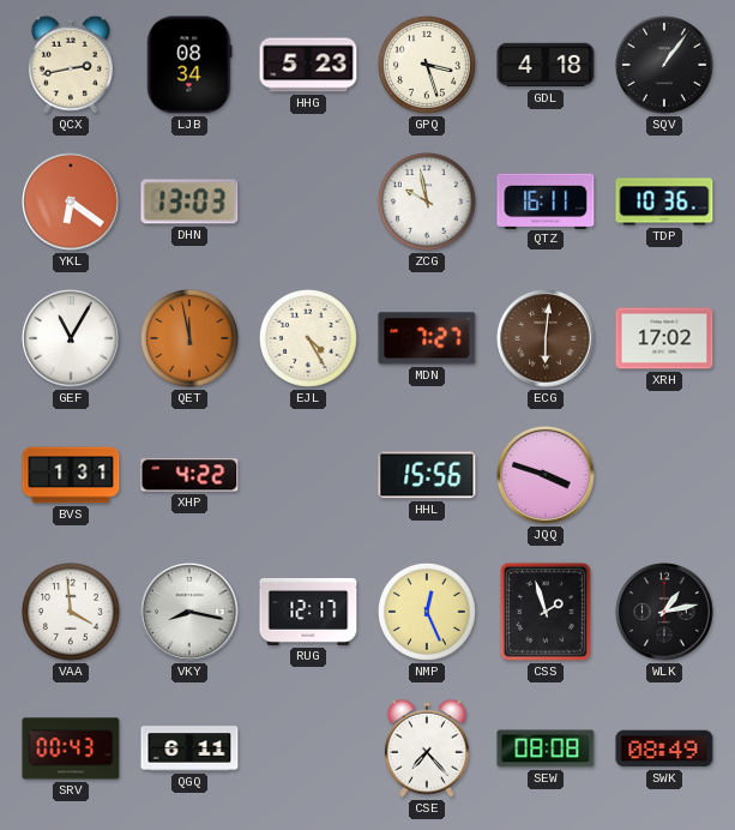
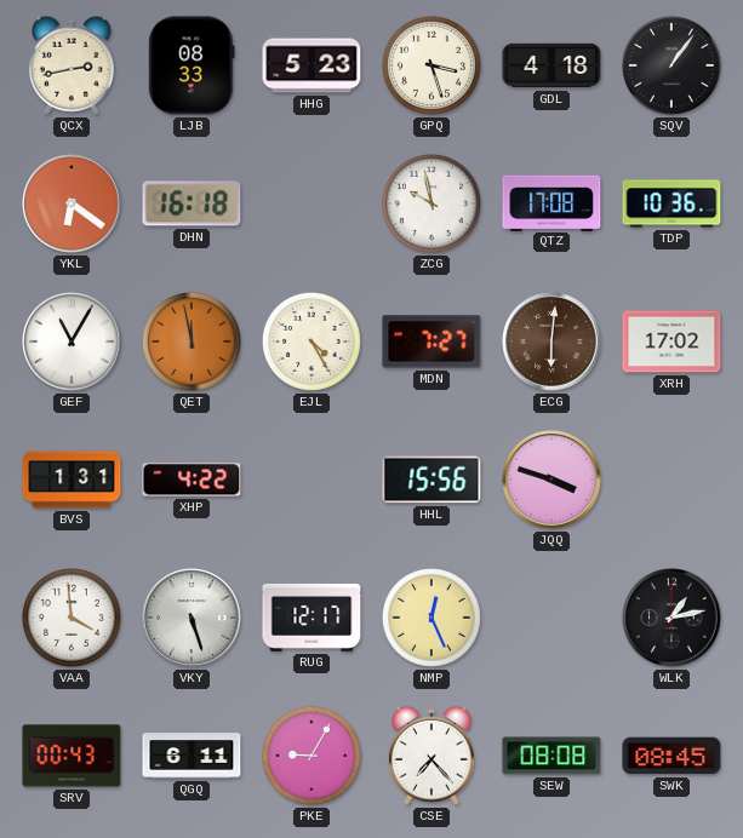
LJB: 08:34 -> 08:33
DHN: 13:03 -> 16:18
QTZ: 16:11 -> 17:08
VKY: 8:17 -> 5:27
CSS: 1:57 -> none
PKE: none -> 9:05
SWK: 08:49 -> 08:45
